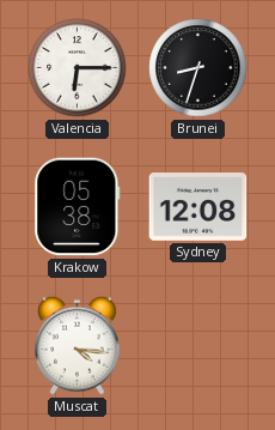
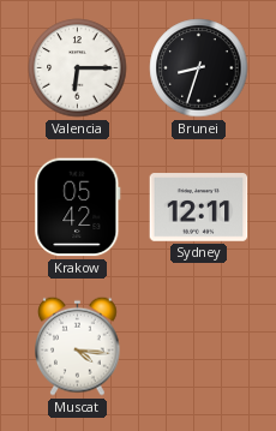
Krakow: 05:38 -> 05:42
Sydney: 12:08 -> 12:11
